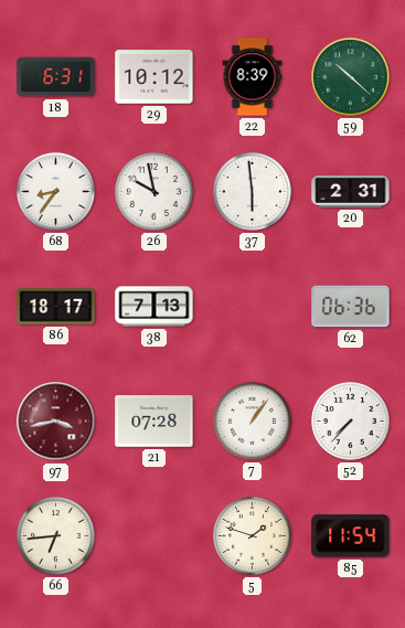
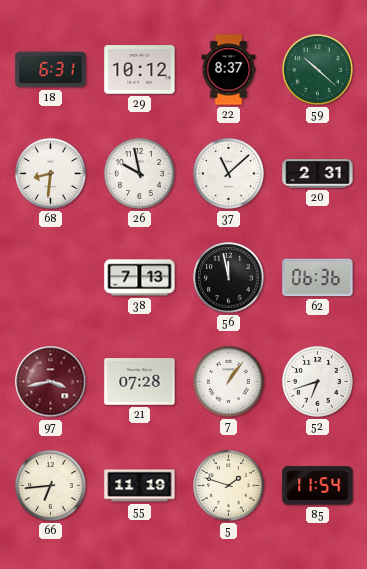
22: 8:39 -> 8:37
68: 8:36 -> 8:31
37: 5:59 -> 11:08
86: 18:17 -> none
56: none -> 11:58
52: 7:37 -> 6:42
55: none -> 11:19
